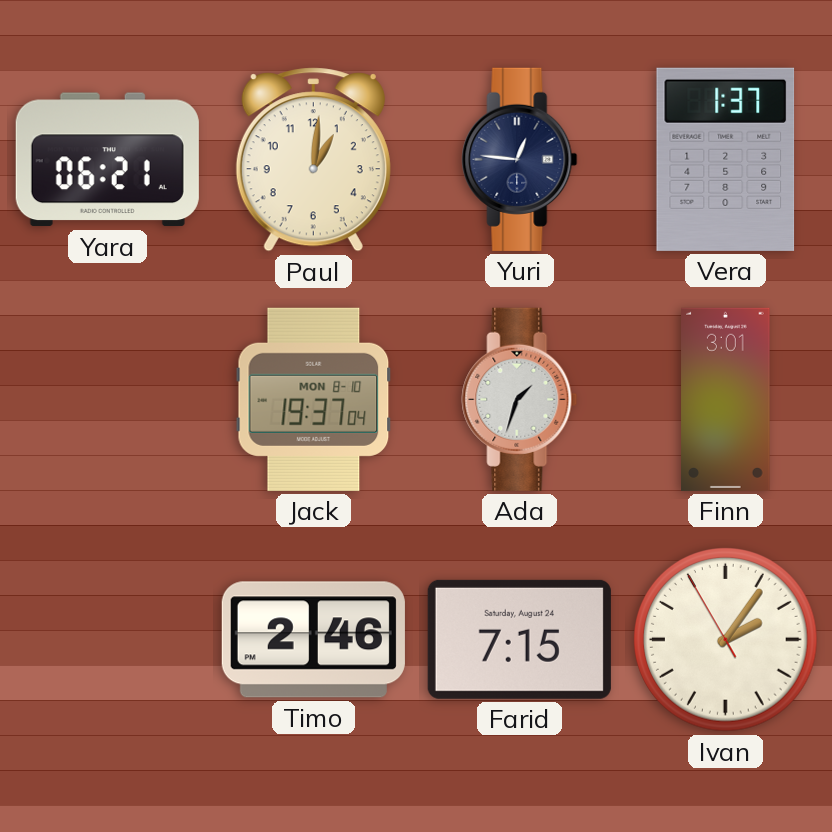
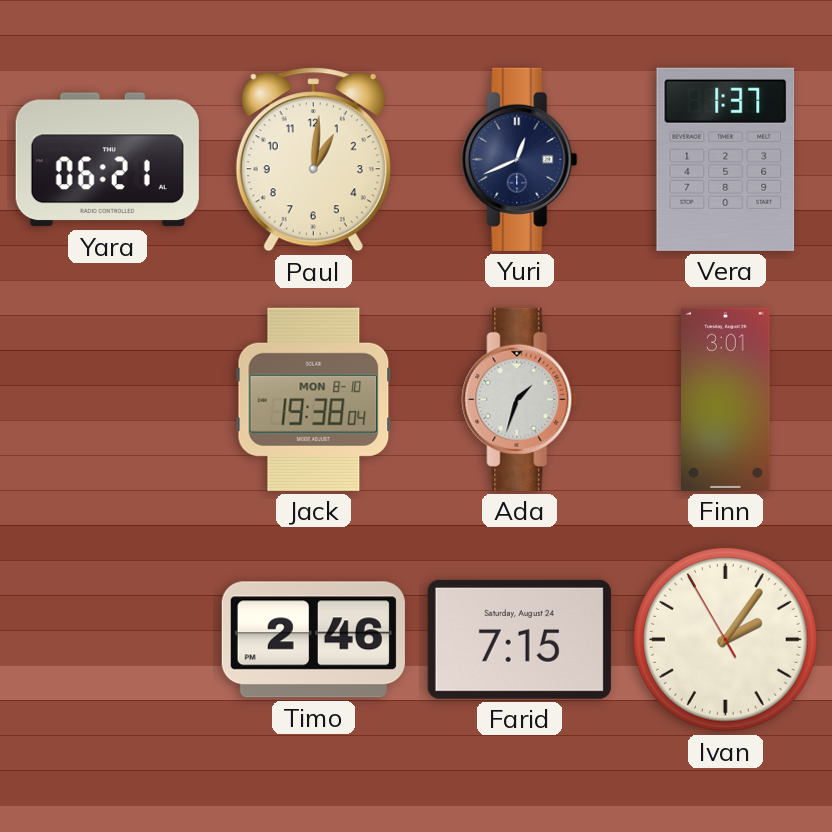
Yuri: 12:46 -> 12:41
Jack: 19:37 -> 19:38
